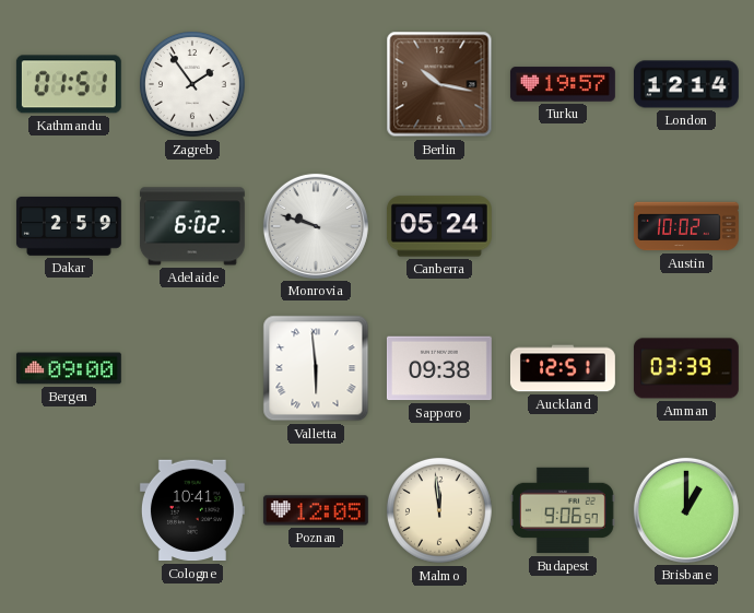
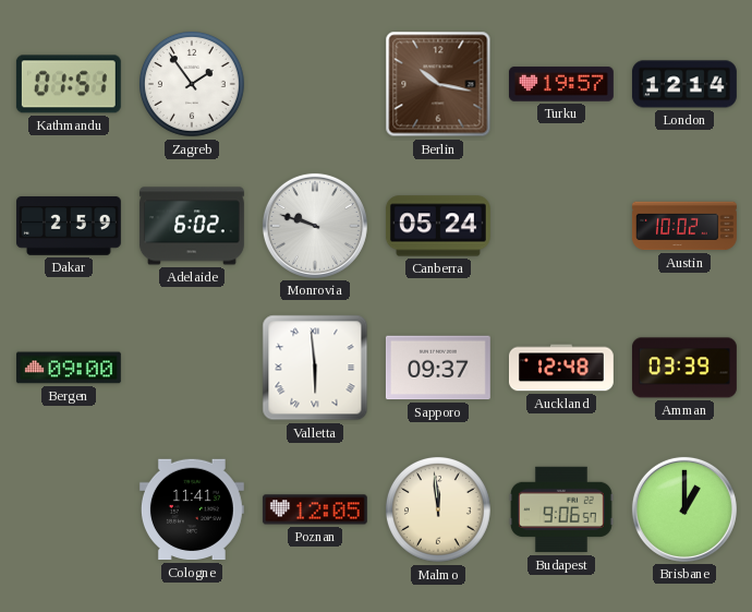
Sapporo: 09:38 -> 09:37
Auckland: 12:51 -> 12:48
Cologne: 10:41 -> 11:41
